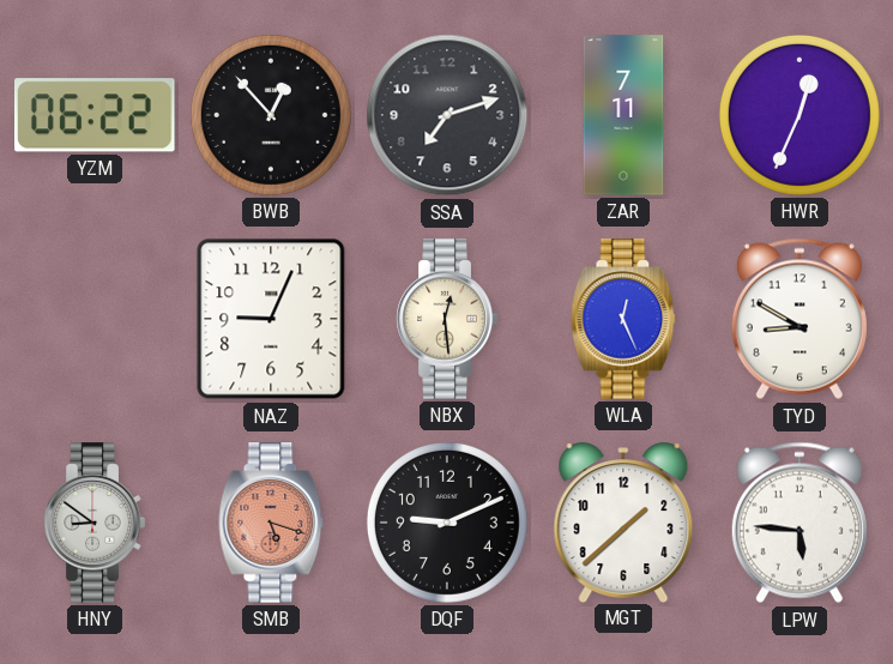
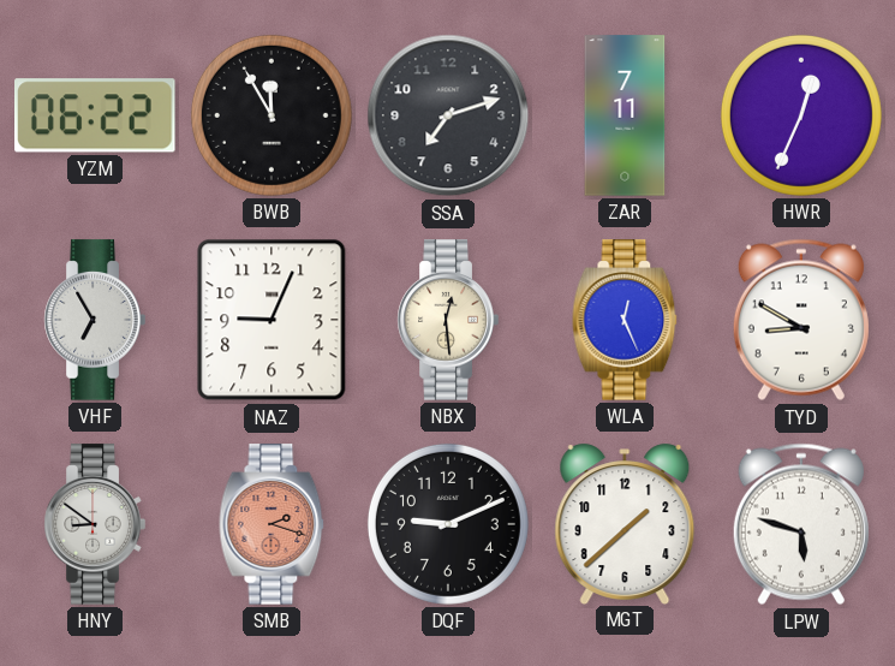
BWB: 12:53 -> 11:55
VHF: none -> 6:55
SMB: 5:18 -> 2:18
LPW: 5:46 -> 5:48
